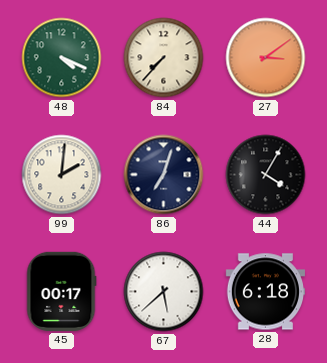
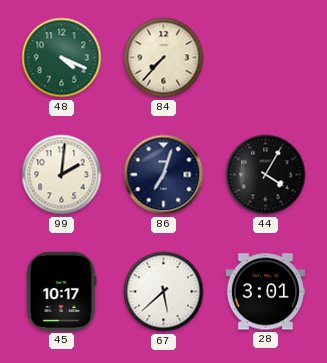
27: 3:09 -> none
45: 00:17 -> 10:17
28: 6:18 -> 3:01
